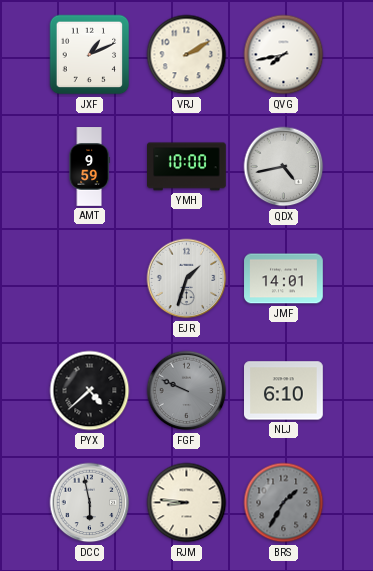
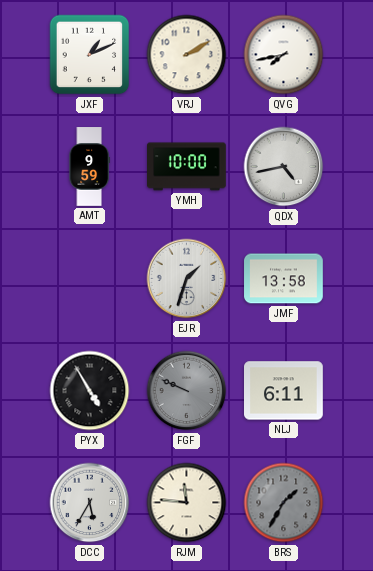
JMF: 14:01 -> 13:58
PYX: 4:38 -> 4:55
NLJ: 6:10 -> 6:11
DCC: 5:58 -> 5:35
RJM: 8:46 -> 11:46
